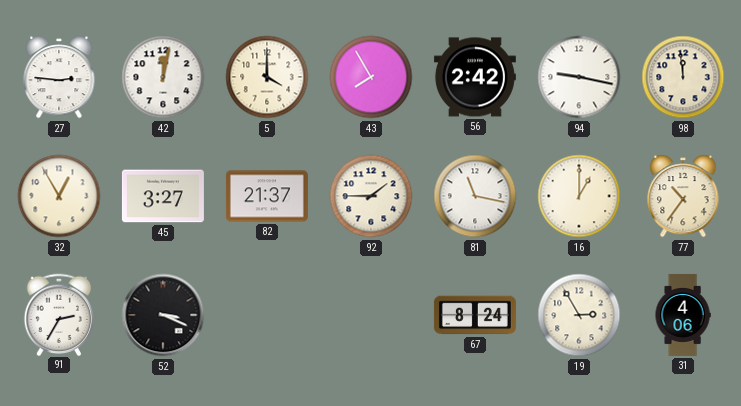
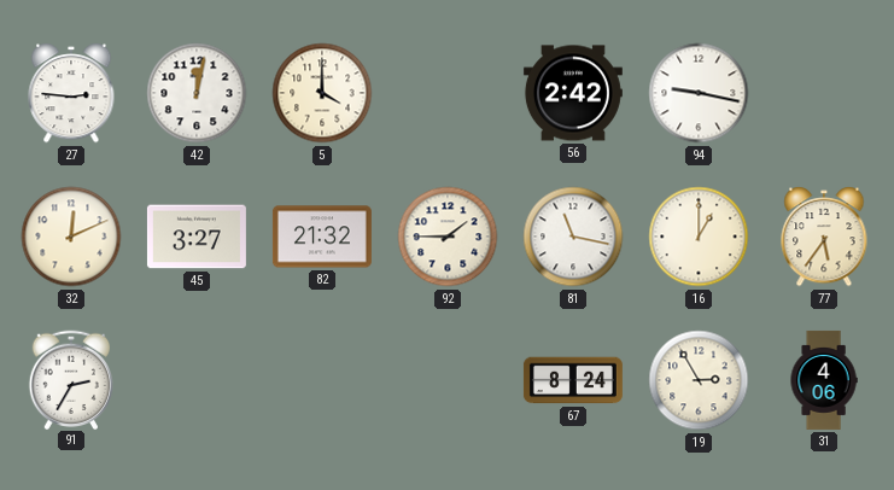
43: 7:55 -> none
98: 11:59 -> none
32: 12:55 -> 12:11
82: 21:37 -> 21:32
77: 10:36 -> 5:36
52: 3:19 -> none
